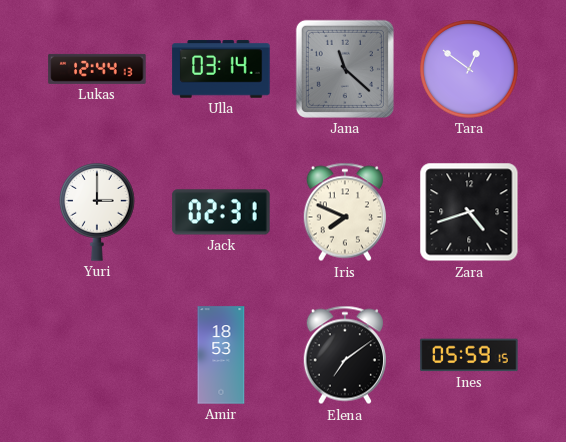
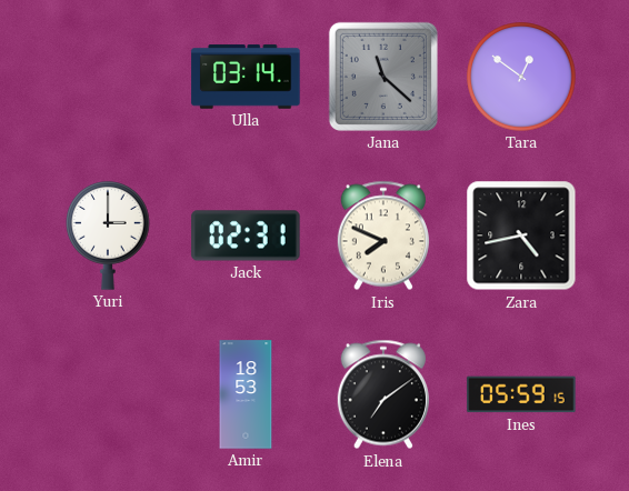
Lukas: 12:44 -> none
Zara: 4:42 -> 4:43
